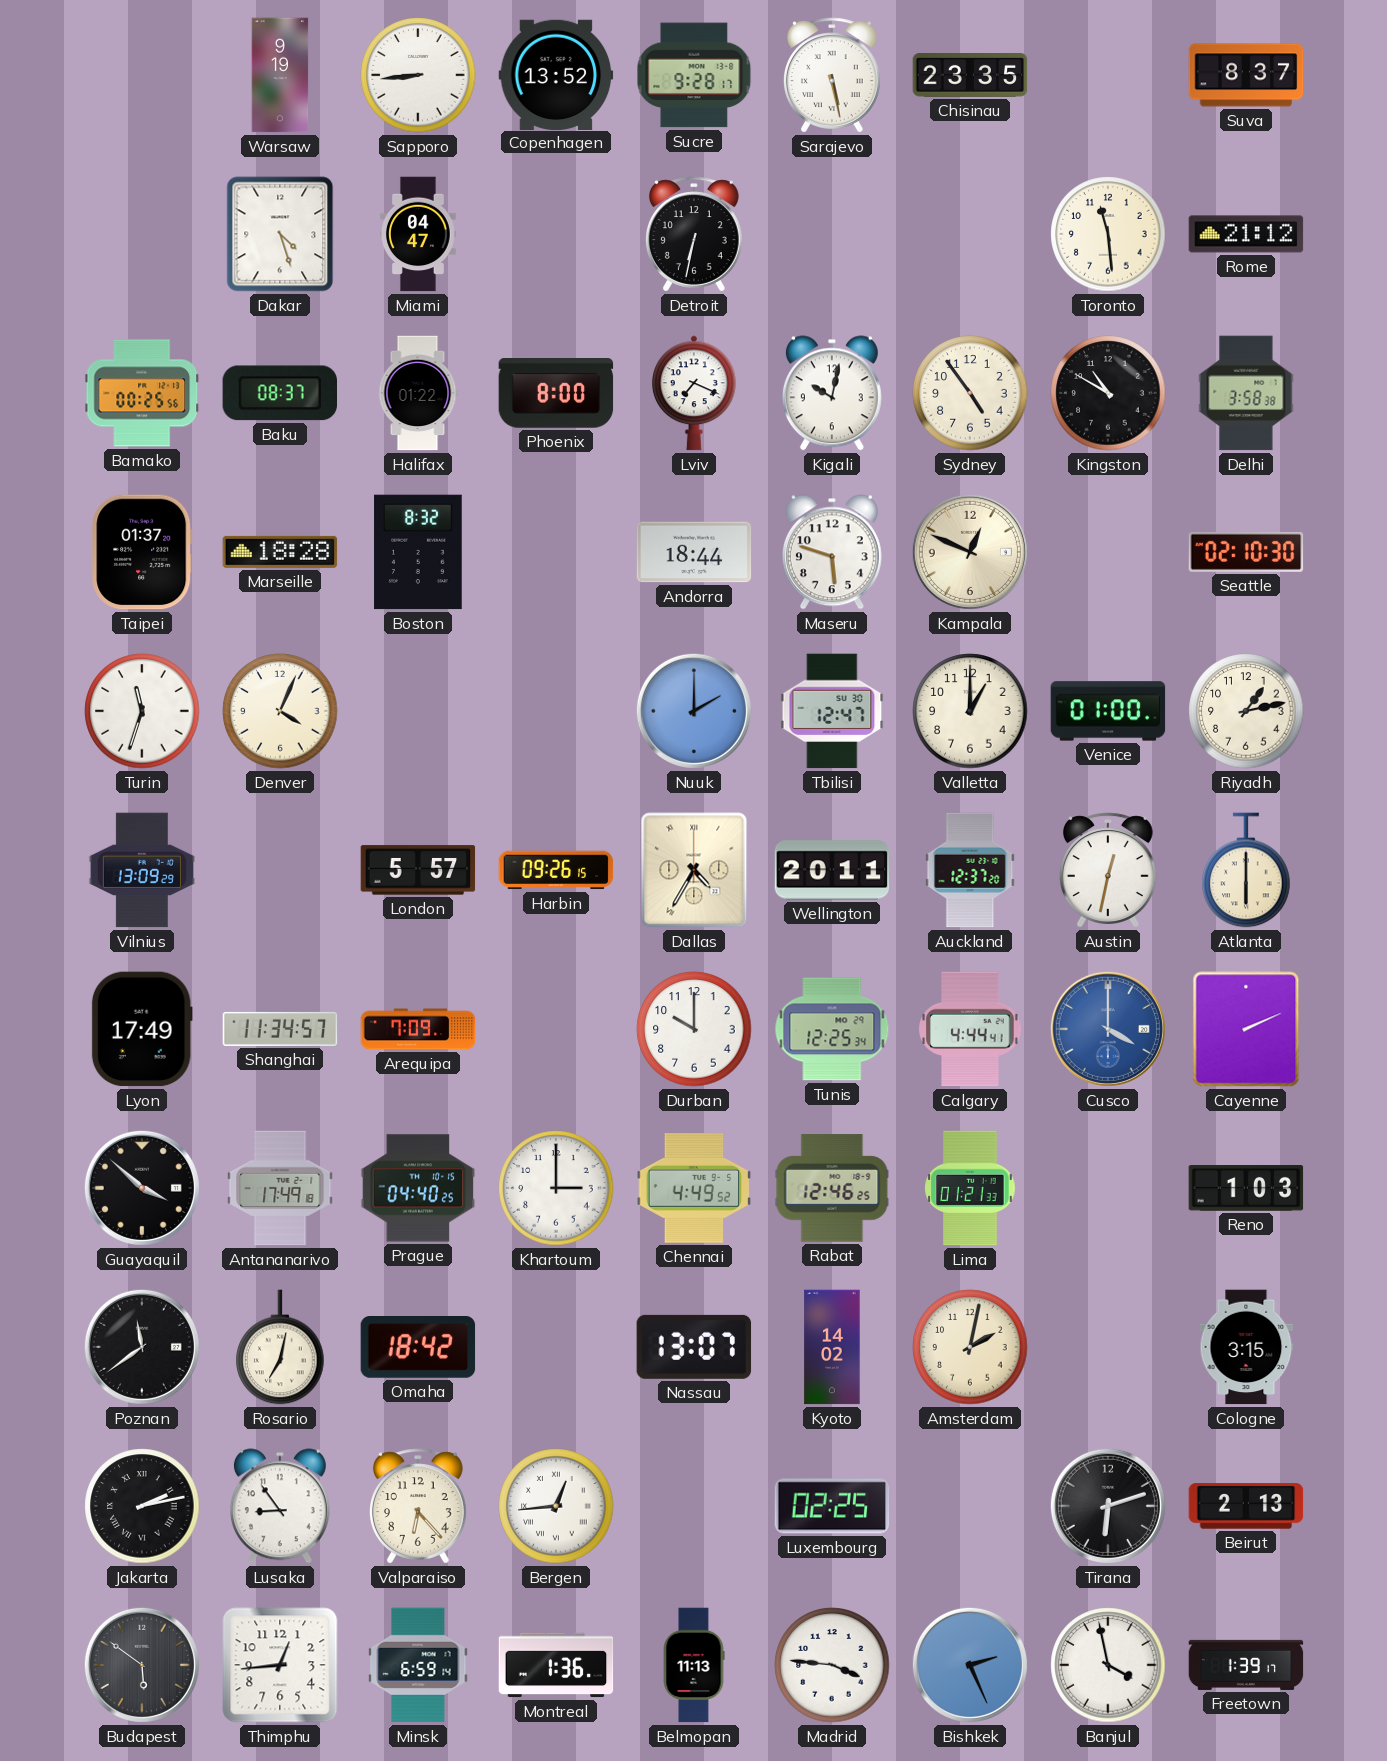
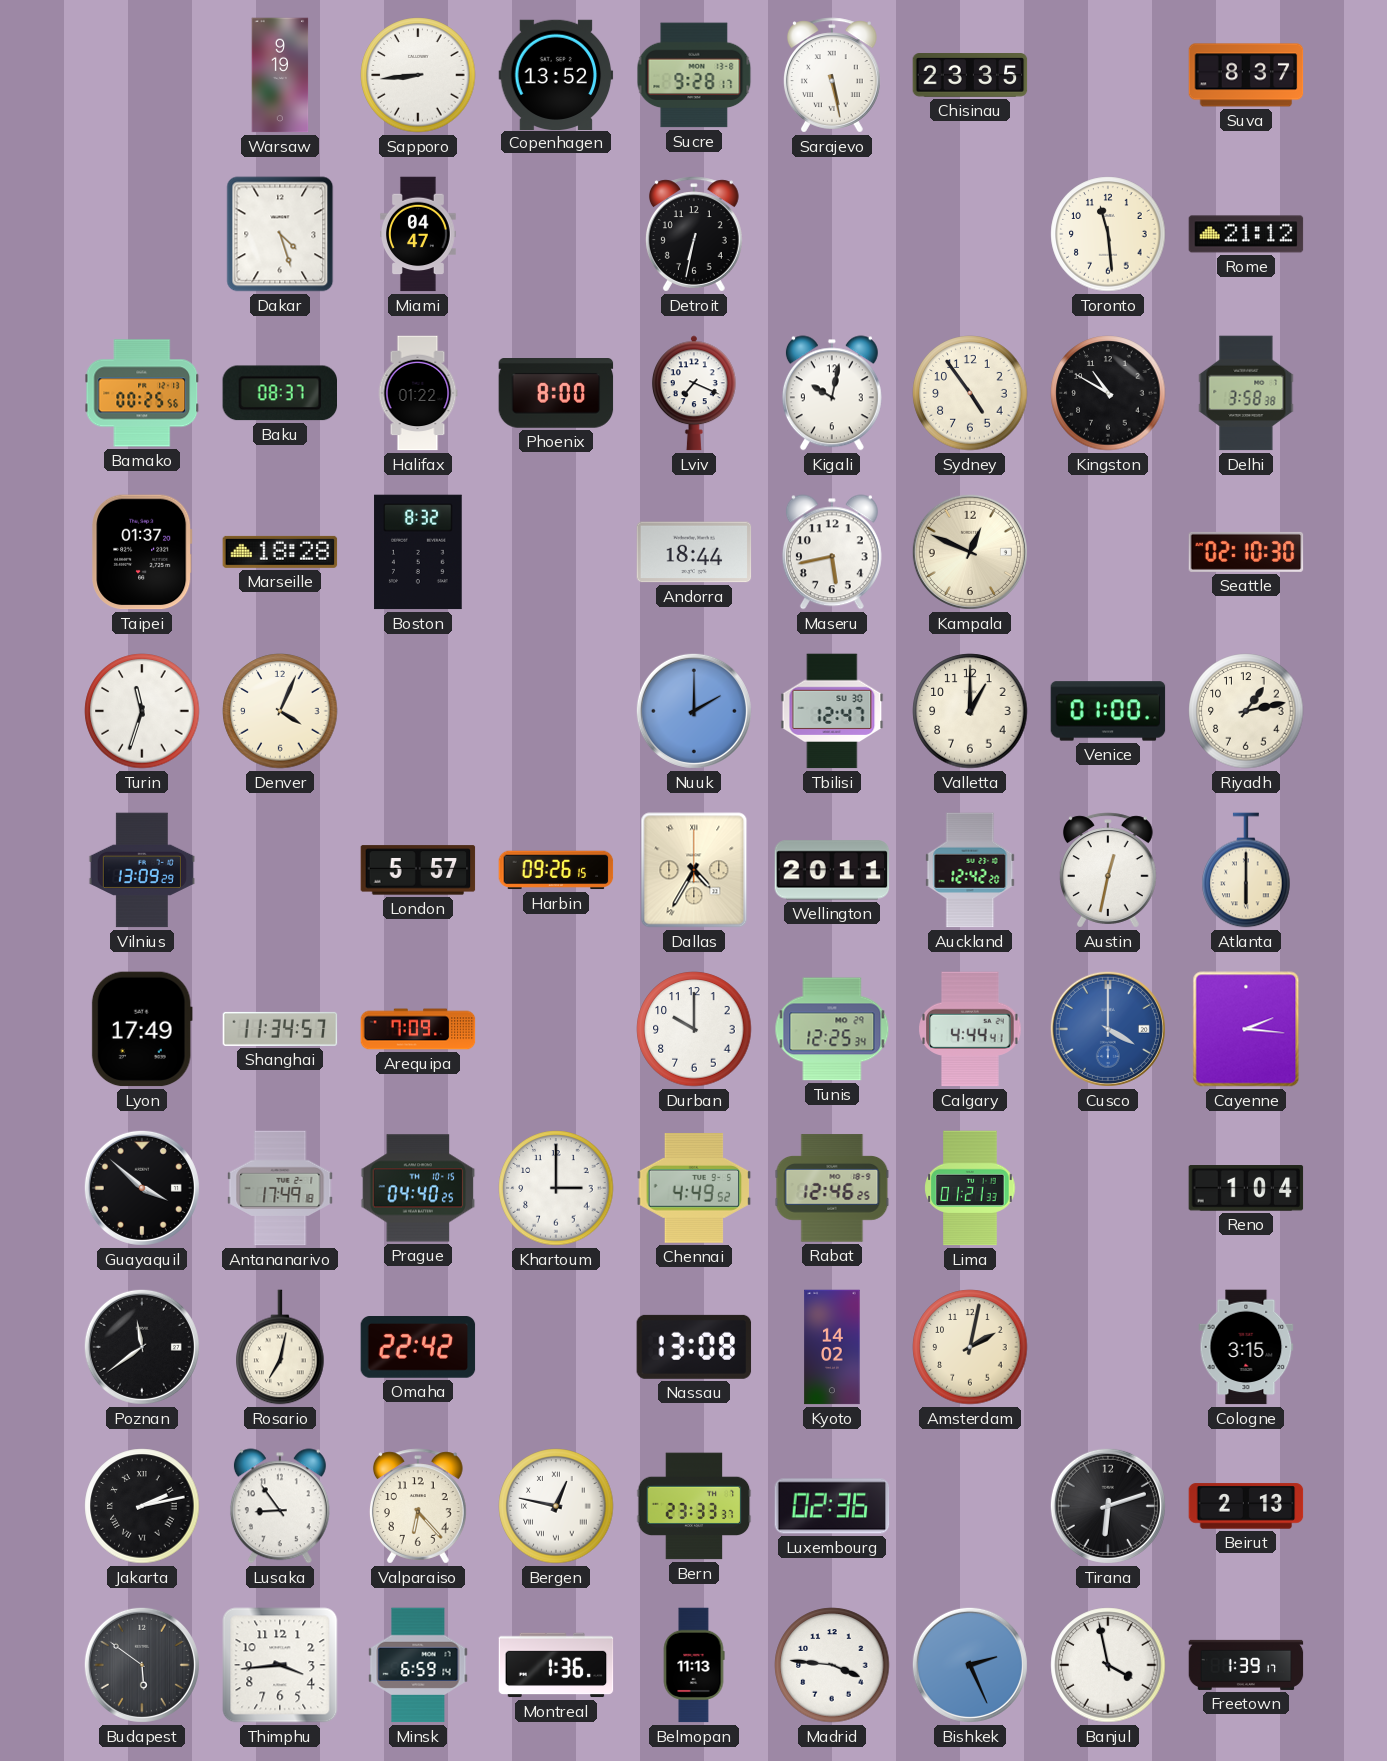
Maseru: 5:48 -> 5:43
Auckland: 12:37 -> 12:42
Cayenne: 2:11 -> 2:16
Reno: 1:03 -> 1:04
Omaha: 18:42 -> 22:42
Nassau: 13:07 -> 13:08
Bergen: 12:44 -> 12:47
Bern: none -> 23:33
Luxembourg: 02:25 -> 02:36
Thimphu: 12:44 -> 3:44
